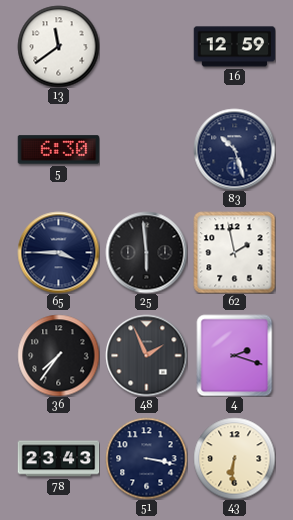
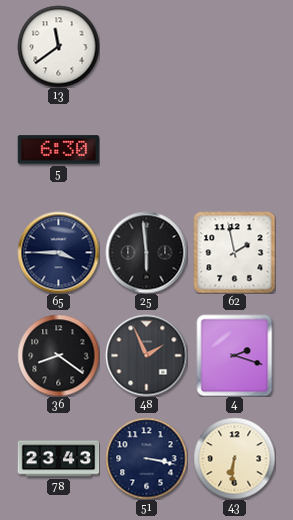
16: 12:59 -> none
83: 10:27 -> none
36: 7:36 -> 8:21
